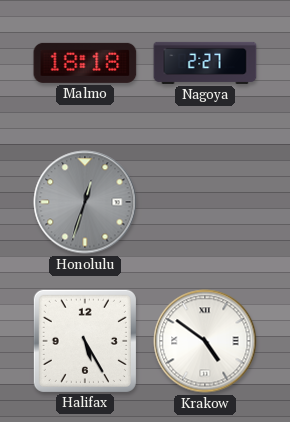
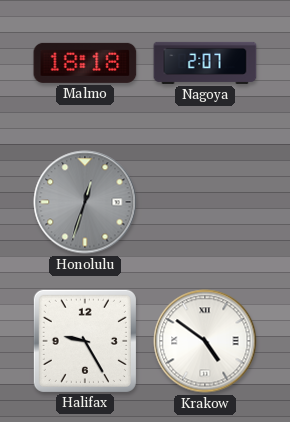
Nagoya: 2:27 -> 2:07
Halifax: 5:25 -> 9:25
